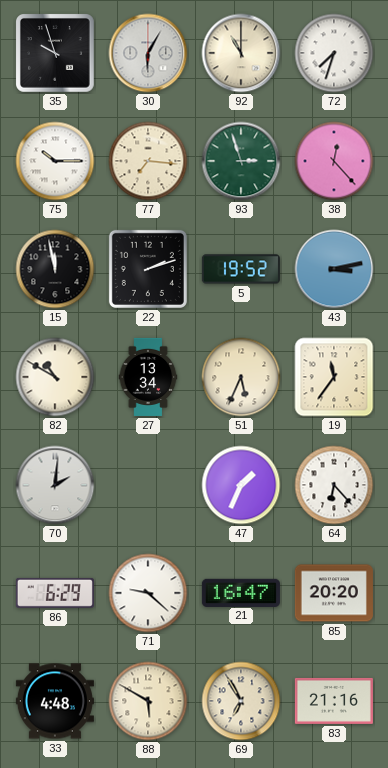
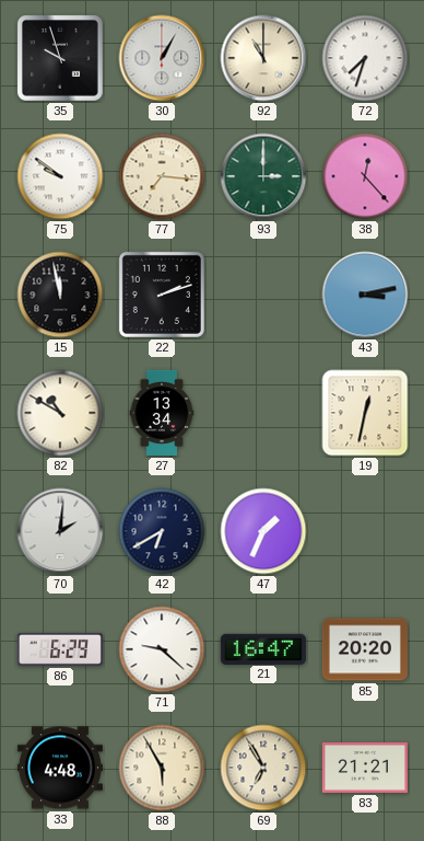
30: 6:05 -> 1:05
75: 10:15 -> 9:51
93: 2:57 -> 3:00
5: 19:52 -> none
51: 5:34 -> none
19: 11:36 -> 12:32
42: none -> 6:40
64: 6:23 -> none
88: 5:50 -> 5:55
83: 21:16 -> 21:21
